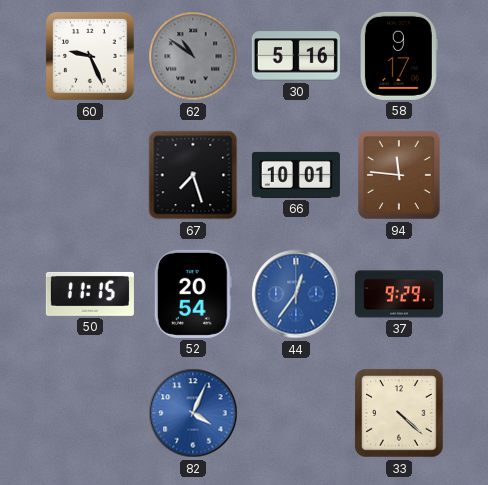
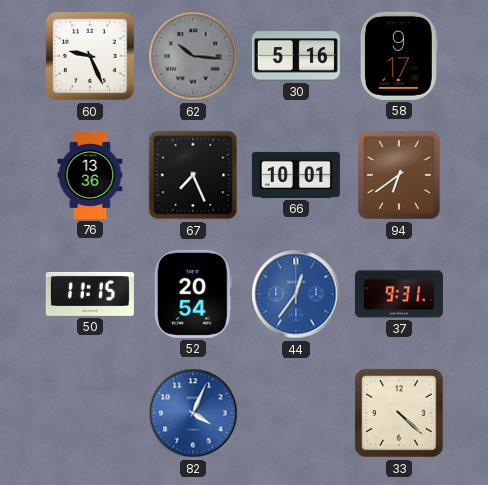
62: 10:51 -> 10:16
76: none -> 13:36
67: 7:27 -> 7:26
94: 11:46 -> 6:39
37: 9:29 -> 9:31
